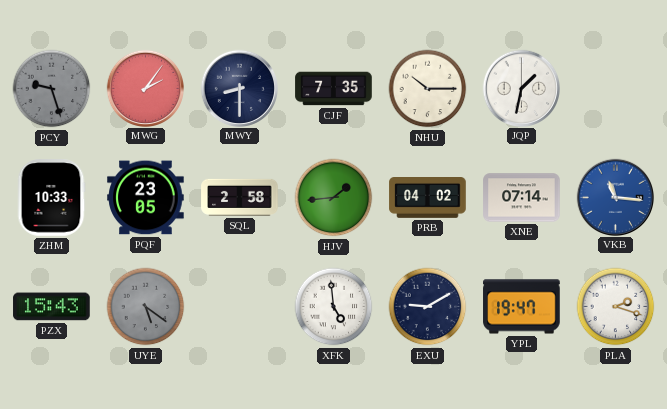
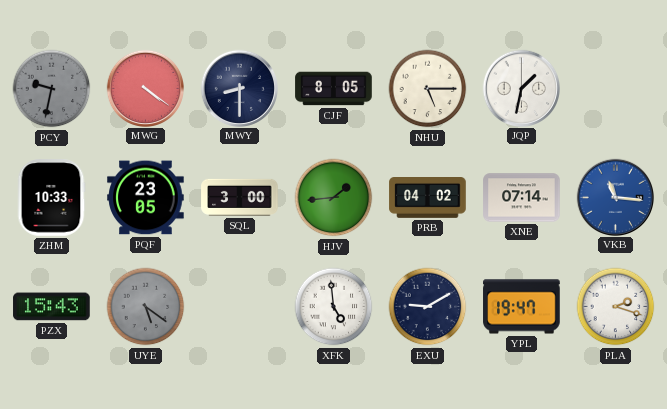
PCY: 9:27 -> 9:32
MWG: 2:06 -> 4:21
CJF: 7:35 -> 8:05
NHU: 10:15 -> 5:15
SQL: 2:58 -> 3:00
